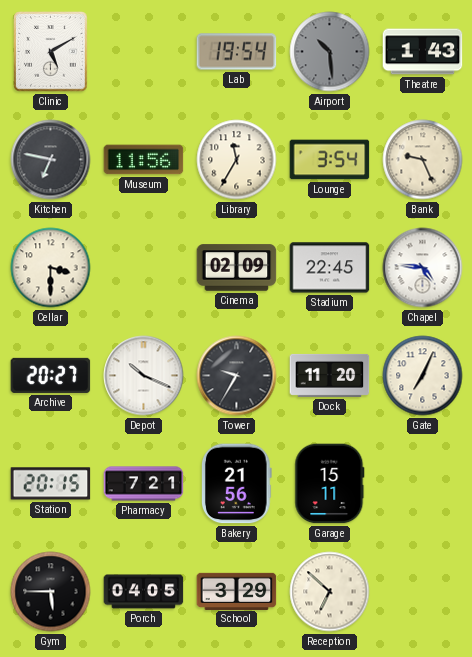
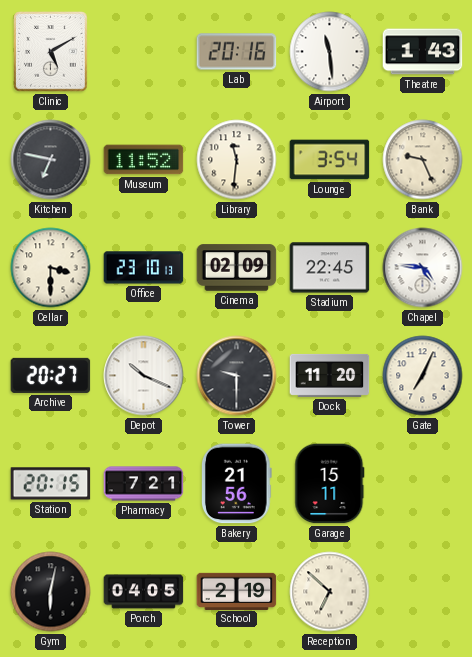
Lab: 19:54 -> 20:16
Airport: 10:29 -> 11:29
Airport dial: grey -> white
Museum: 11:56 -> 11:52
Library: 11:35 -> 11:31
Office: none -> 23:10
Tower: 9:35 -> 9:30
Gym: 5:45 -> 6:02
School: 3:29 -> 2:19
